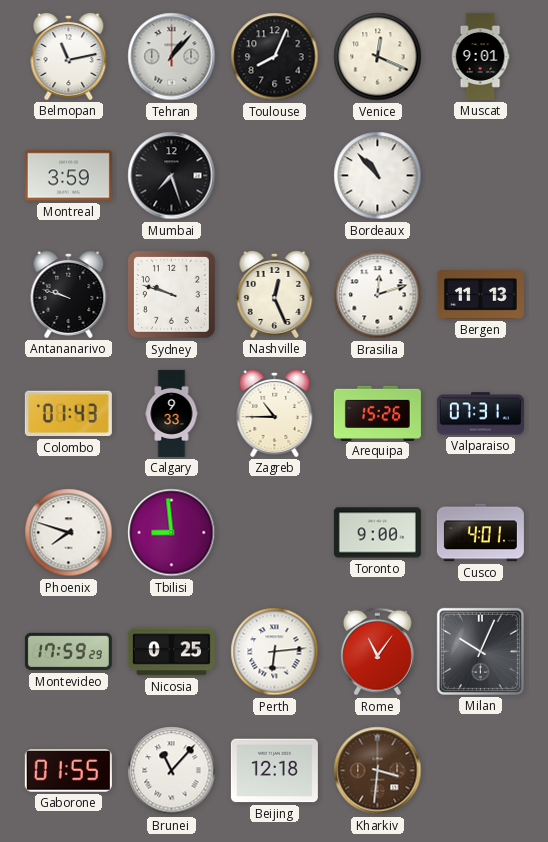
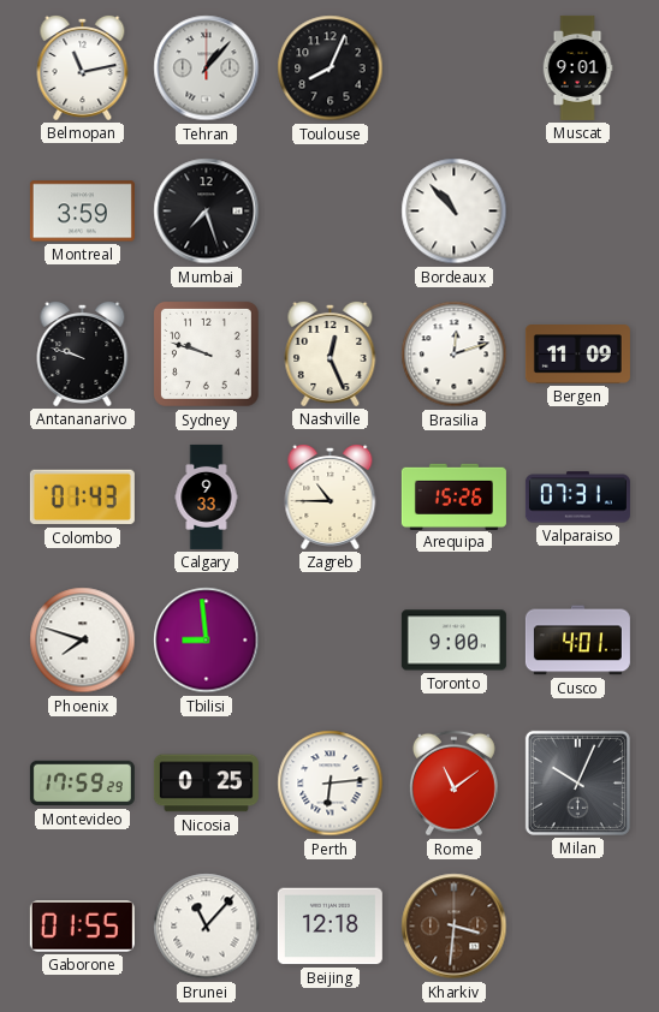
Venice: 12:19 -> none
Bergen: 11:13 -> 11:09
Rome: 11:06 -> 11:09
